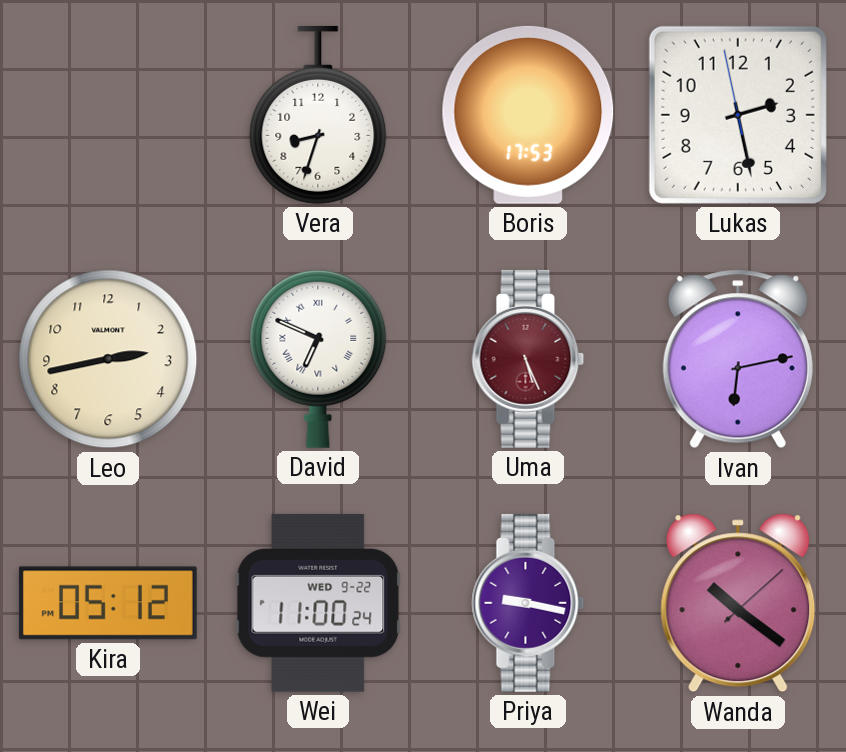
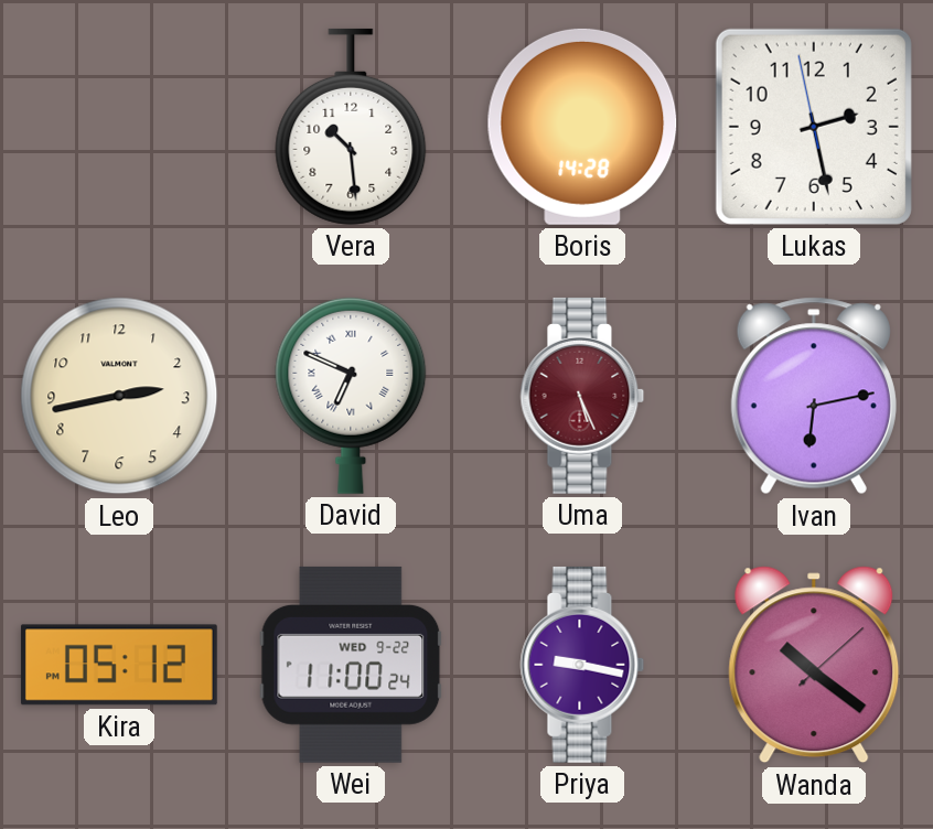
Vera: 8:33 -> 10:29
Boris: 17:53 -> 14:28
